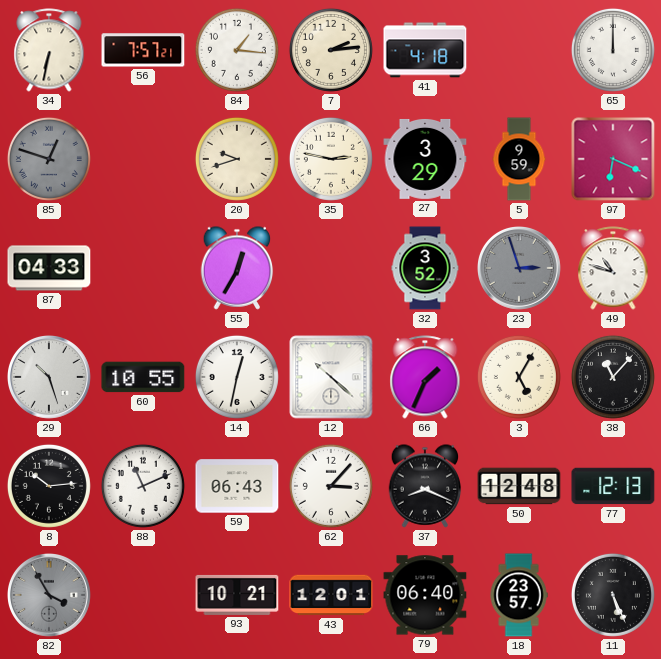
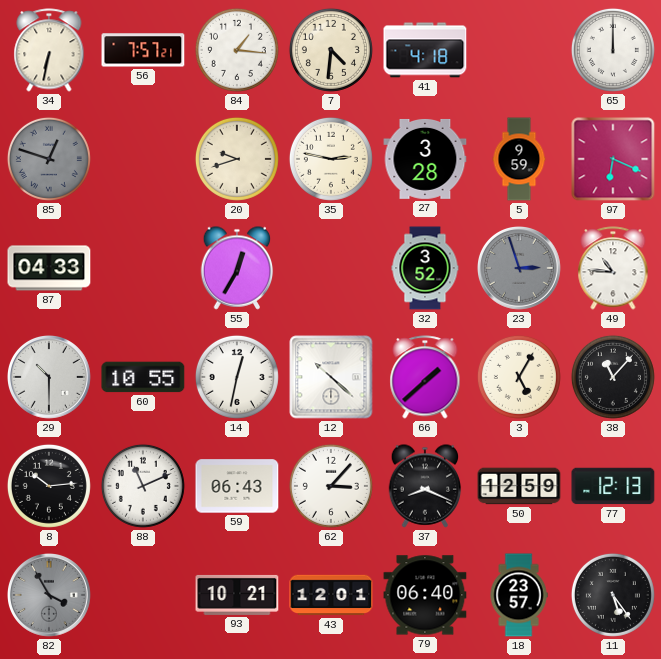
7: 2:14 -> 4:31
27: 3:29 -> 3:28
49: 10:48 -> 10:46
29: 10:27 -> 10:30
66: 1:34 -> 1:38
50: 12:48 -> 12:59
11: 5:26 -> 5:24
